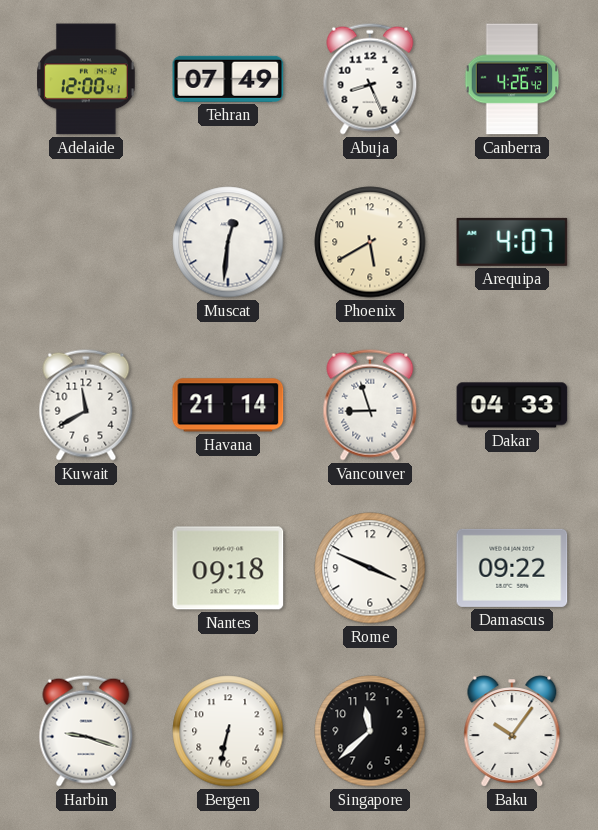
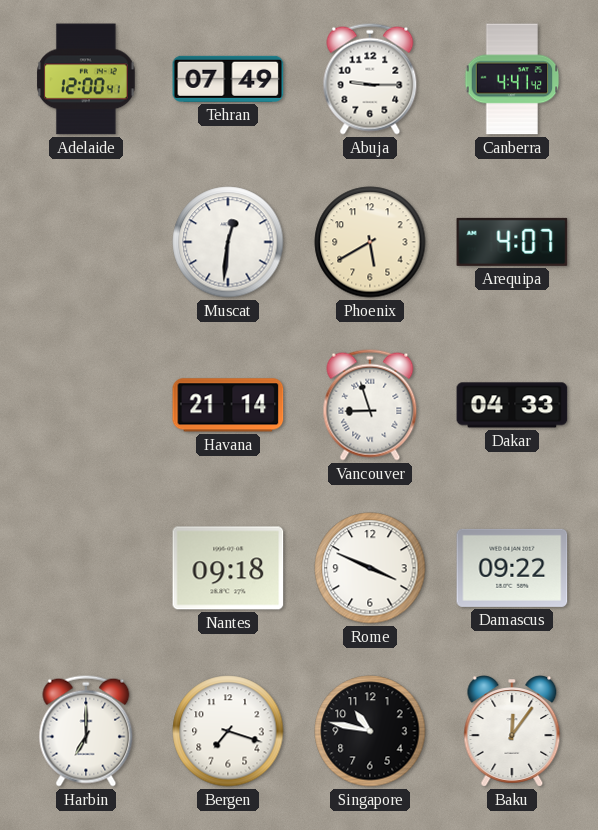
Abuja: 8:26 -> 9:15
Canberra: 4:26 -> 4:41
Kuwait: 11:40 -> none
Harbin: 9:18 -> 7:00
Bergen: 6:32 -> 7:18
Singapore: 11:38 -> 10:47
Baku: 10:06 -> 12:06
